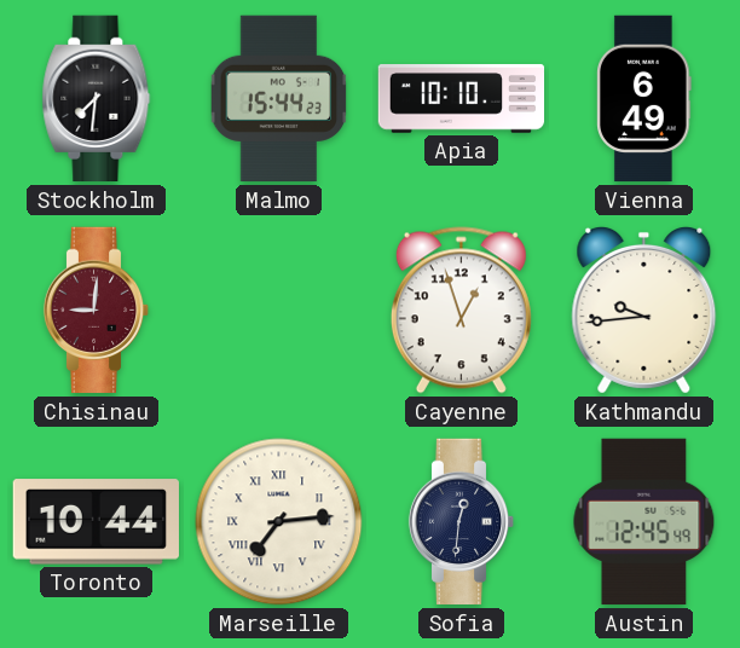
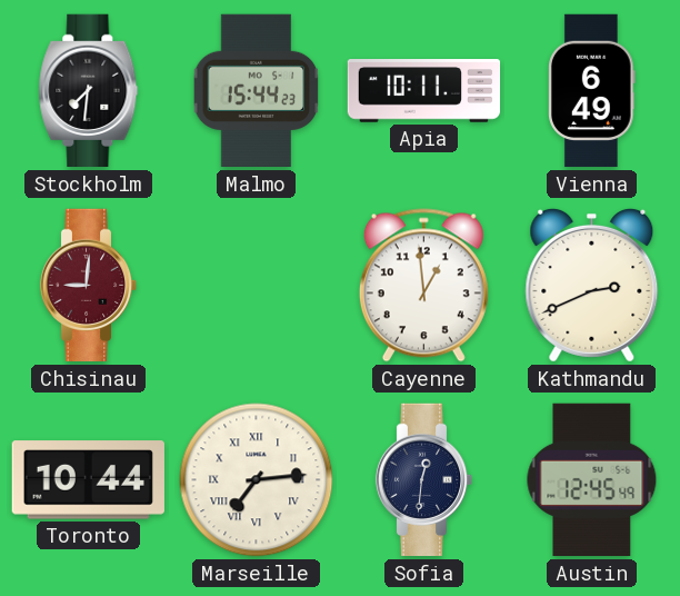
Apia: 10:10 -> 10:11
Cayenne: 12:57 -> 12:59
Kathmandu: 9:44 -> 2:41
